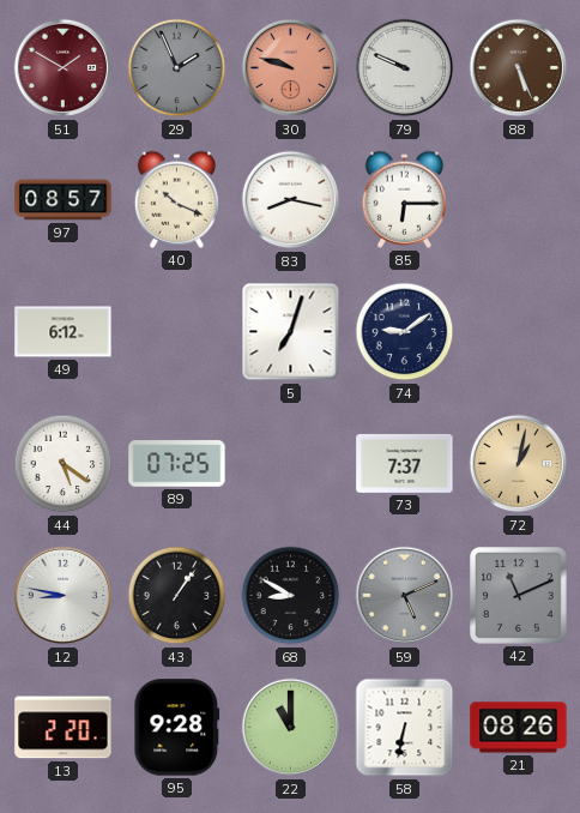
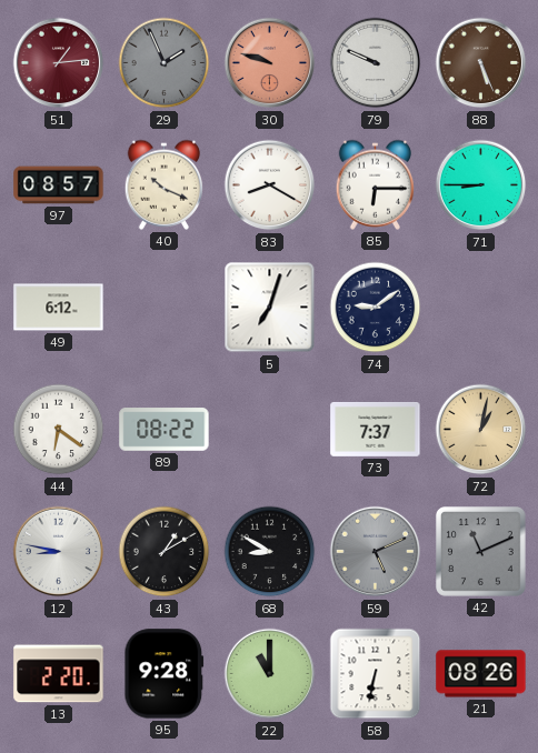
51: 1:50 -> 1:14
83: 8:17 -> 8:20
71: none -> 8:45
44: 5:21 -> 6:21
89: 07:25 -> 08:22
43: 1:06 -> 1:10
